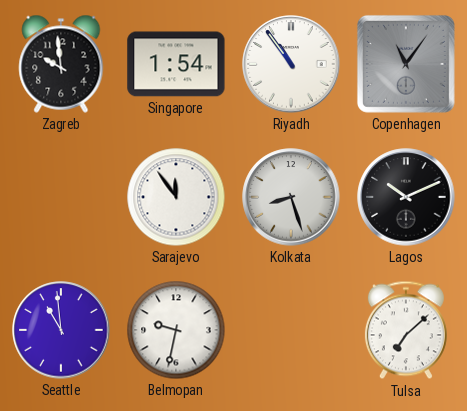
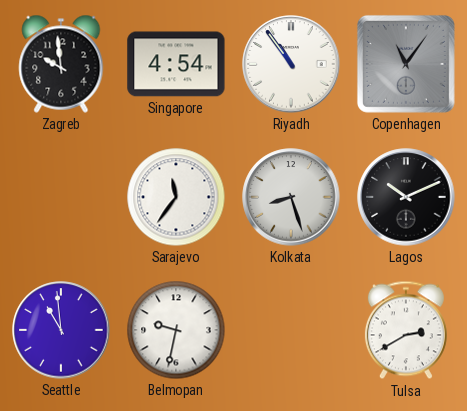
Singapore: 1:54 -> 4:54
Sarajevo: 11:54 -> 11:36
Tulsa: 7:08 -> 2:40
